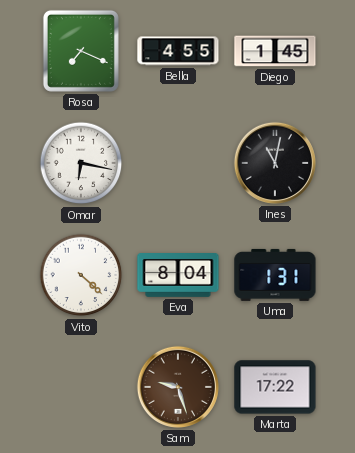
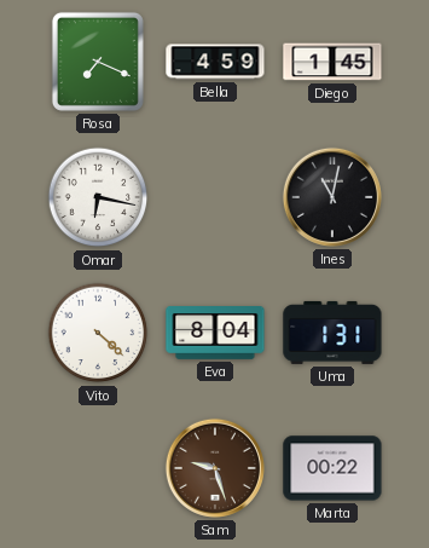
Bella: 4:55 -> 4:59
Marta: 17:22 -> 00:22
